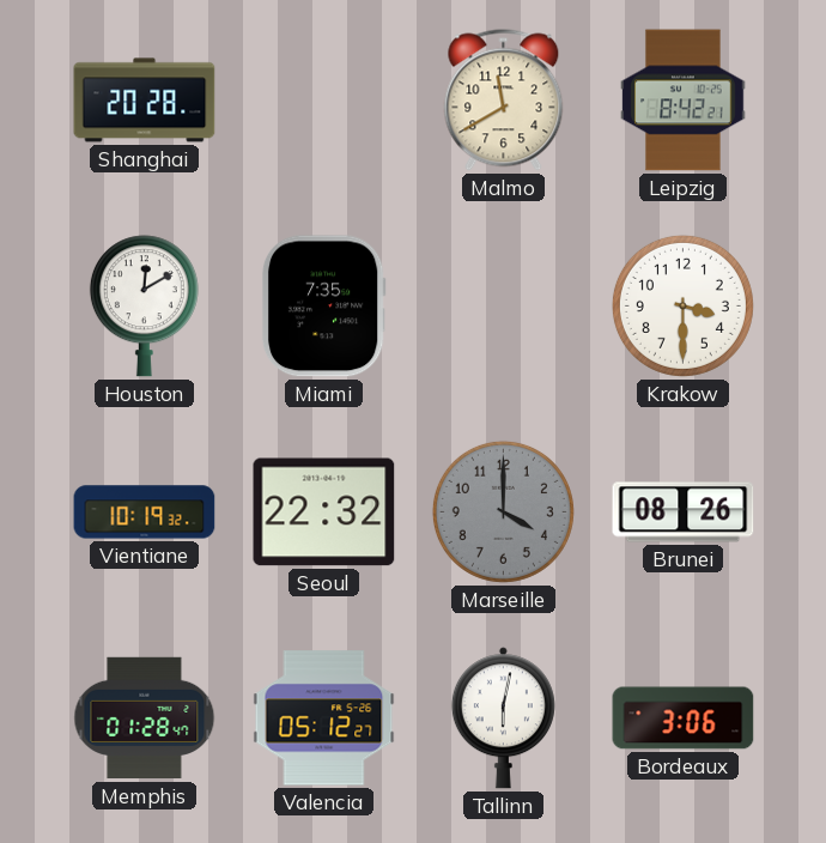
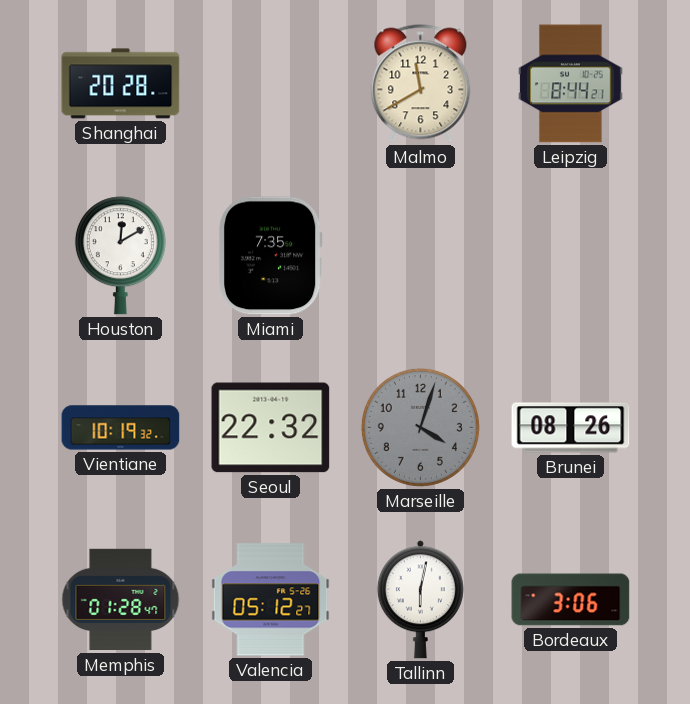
Leipzig: 8:42 -> 8:44
Krakow: 3:30 -> none
Marseille: 4:00 -> 4:03
